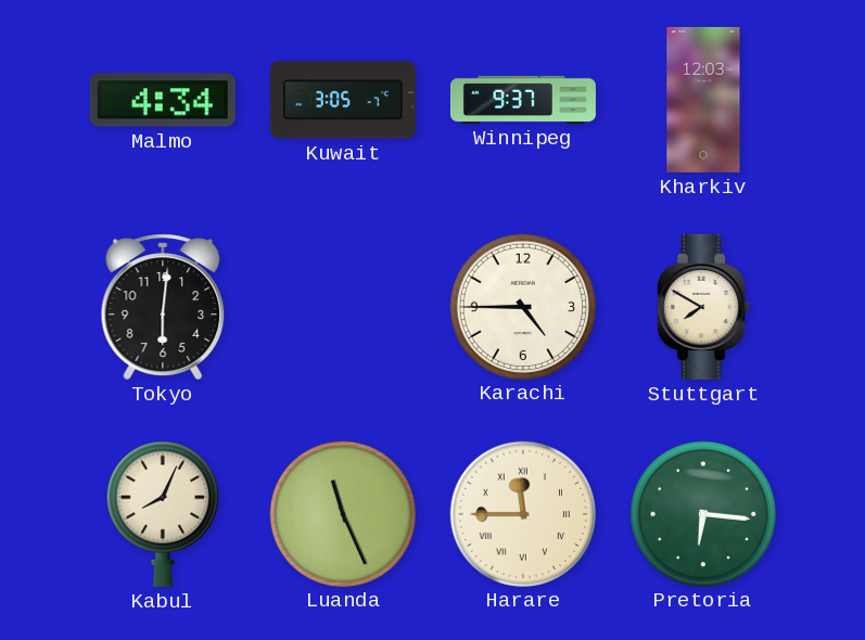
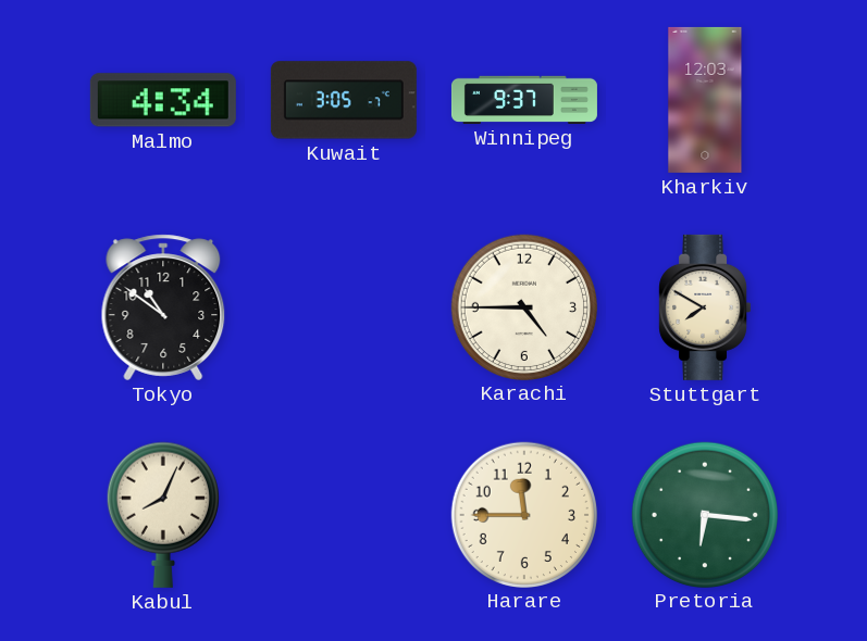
Tokyo: 6:01 -> 10:51
Luanda: 11:26 -> none
Harare numerals: Roman -> Arabic
